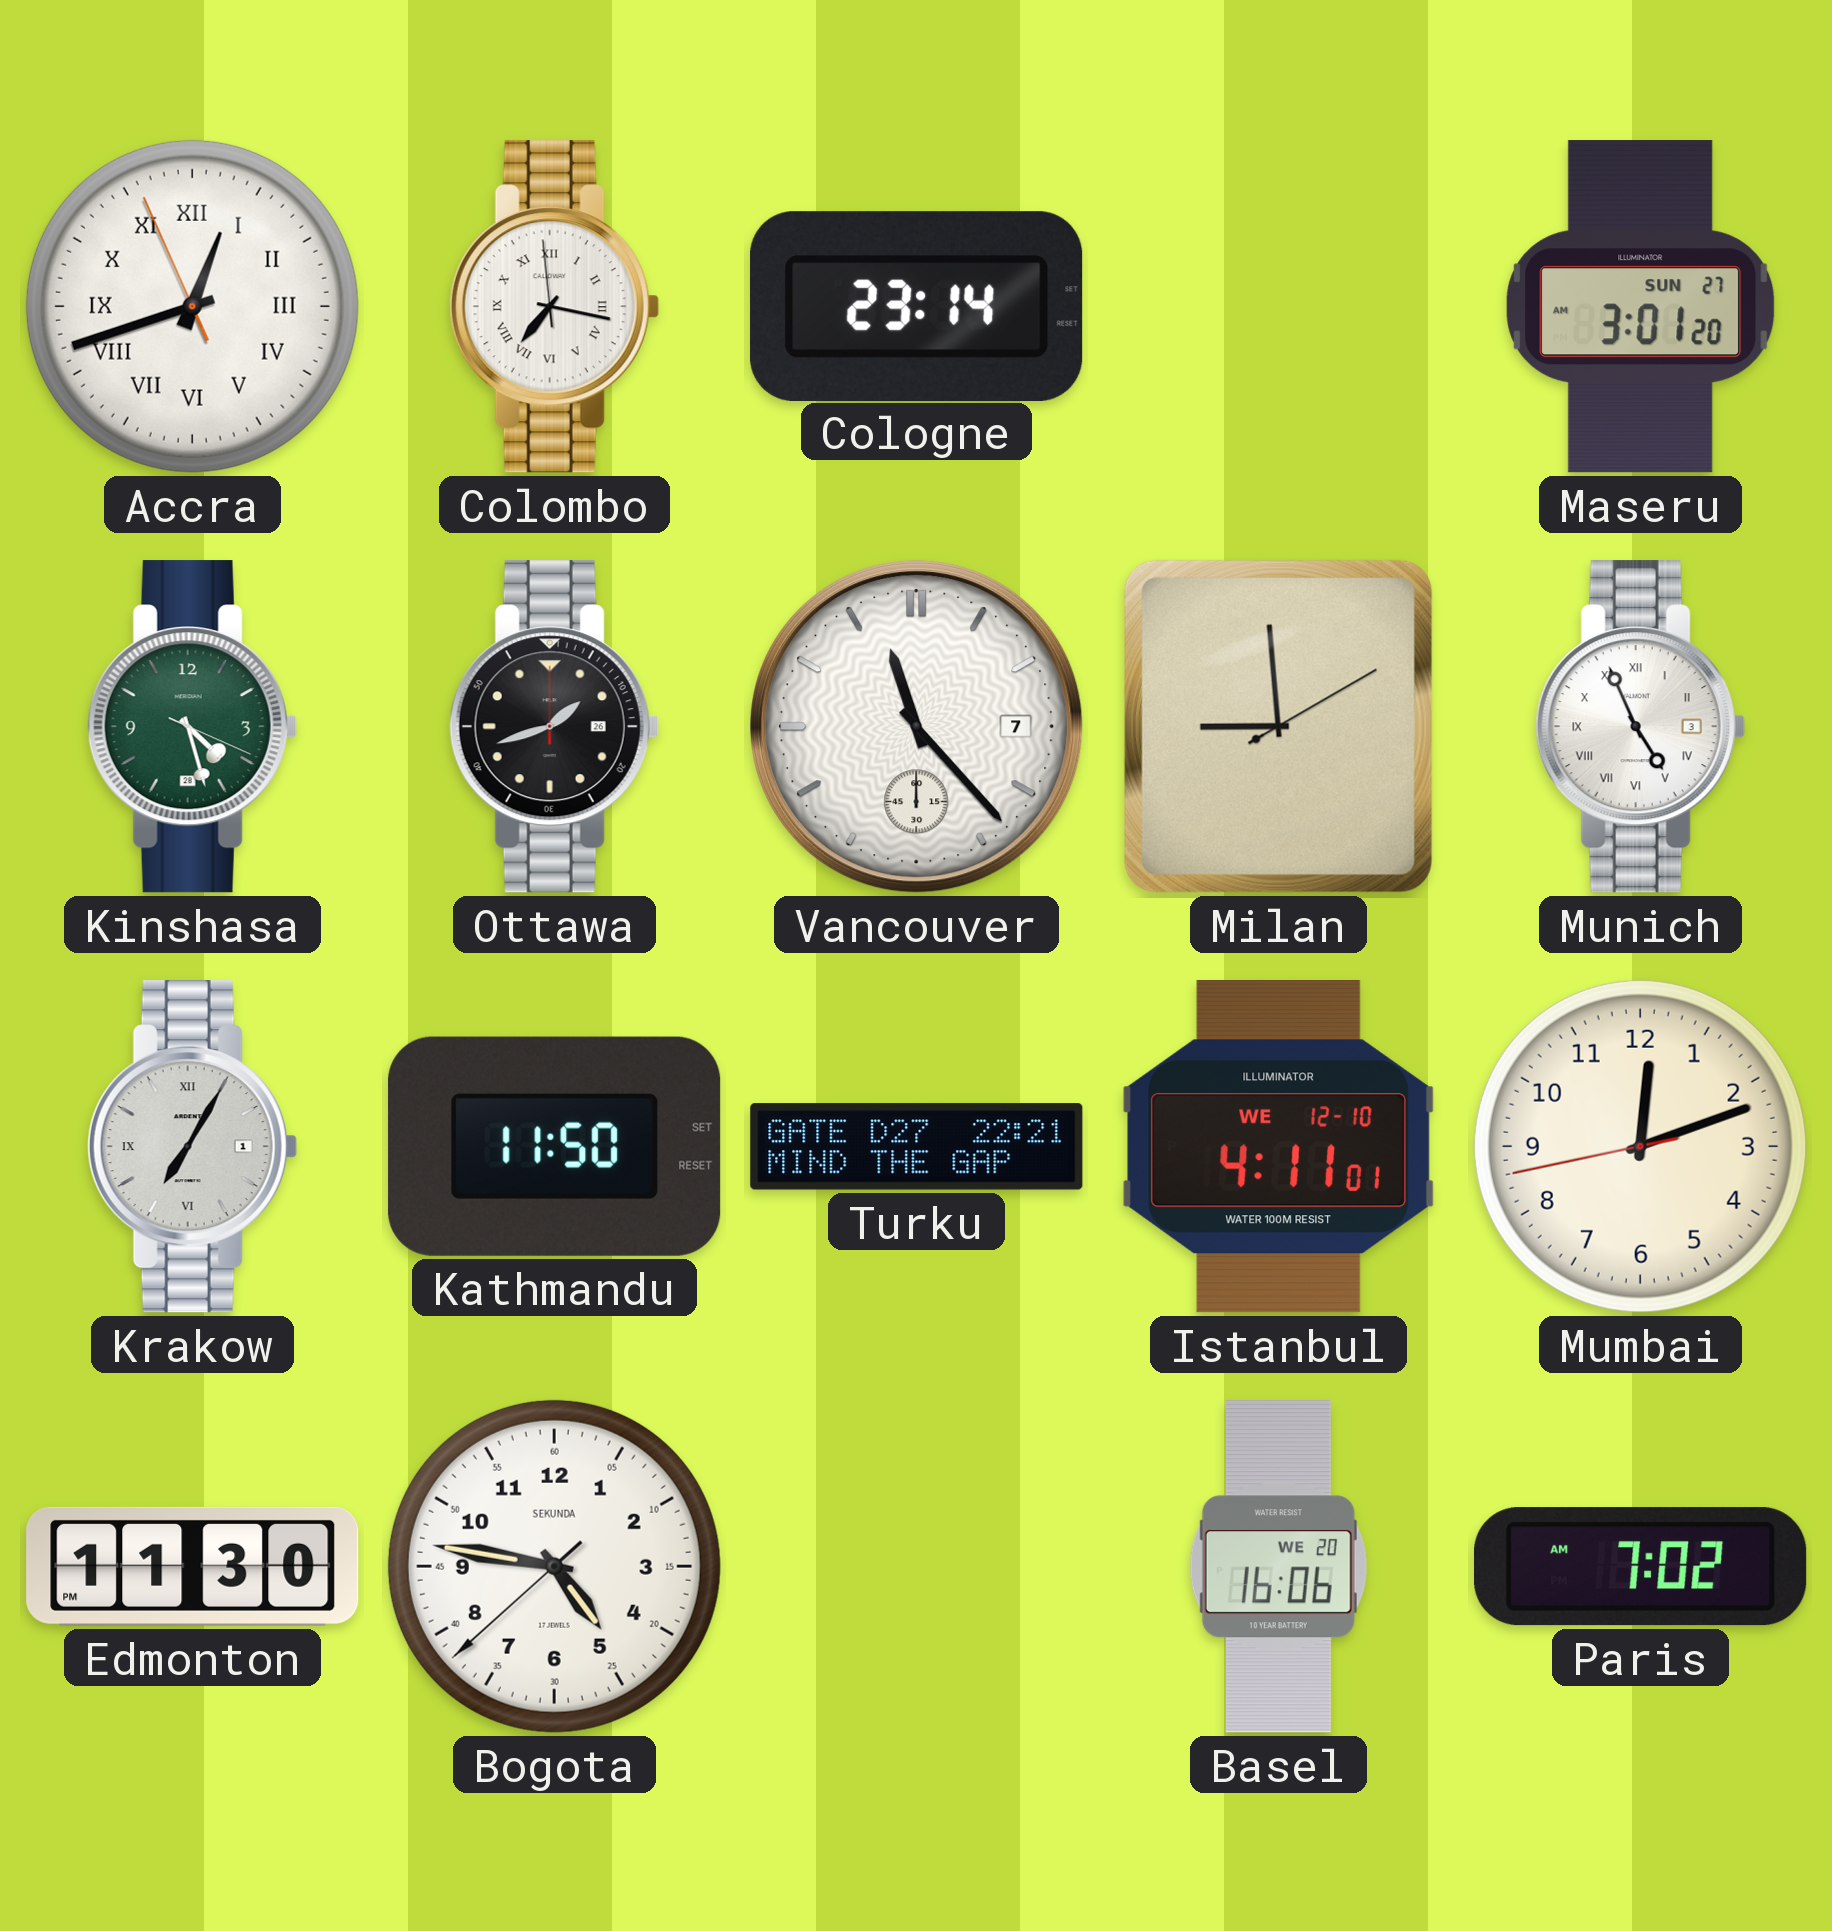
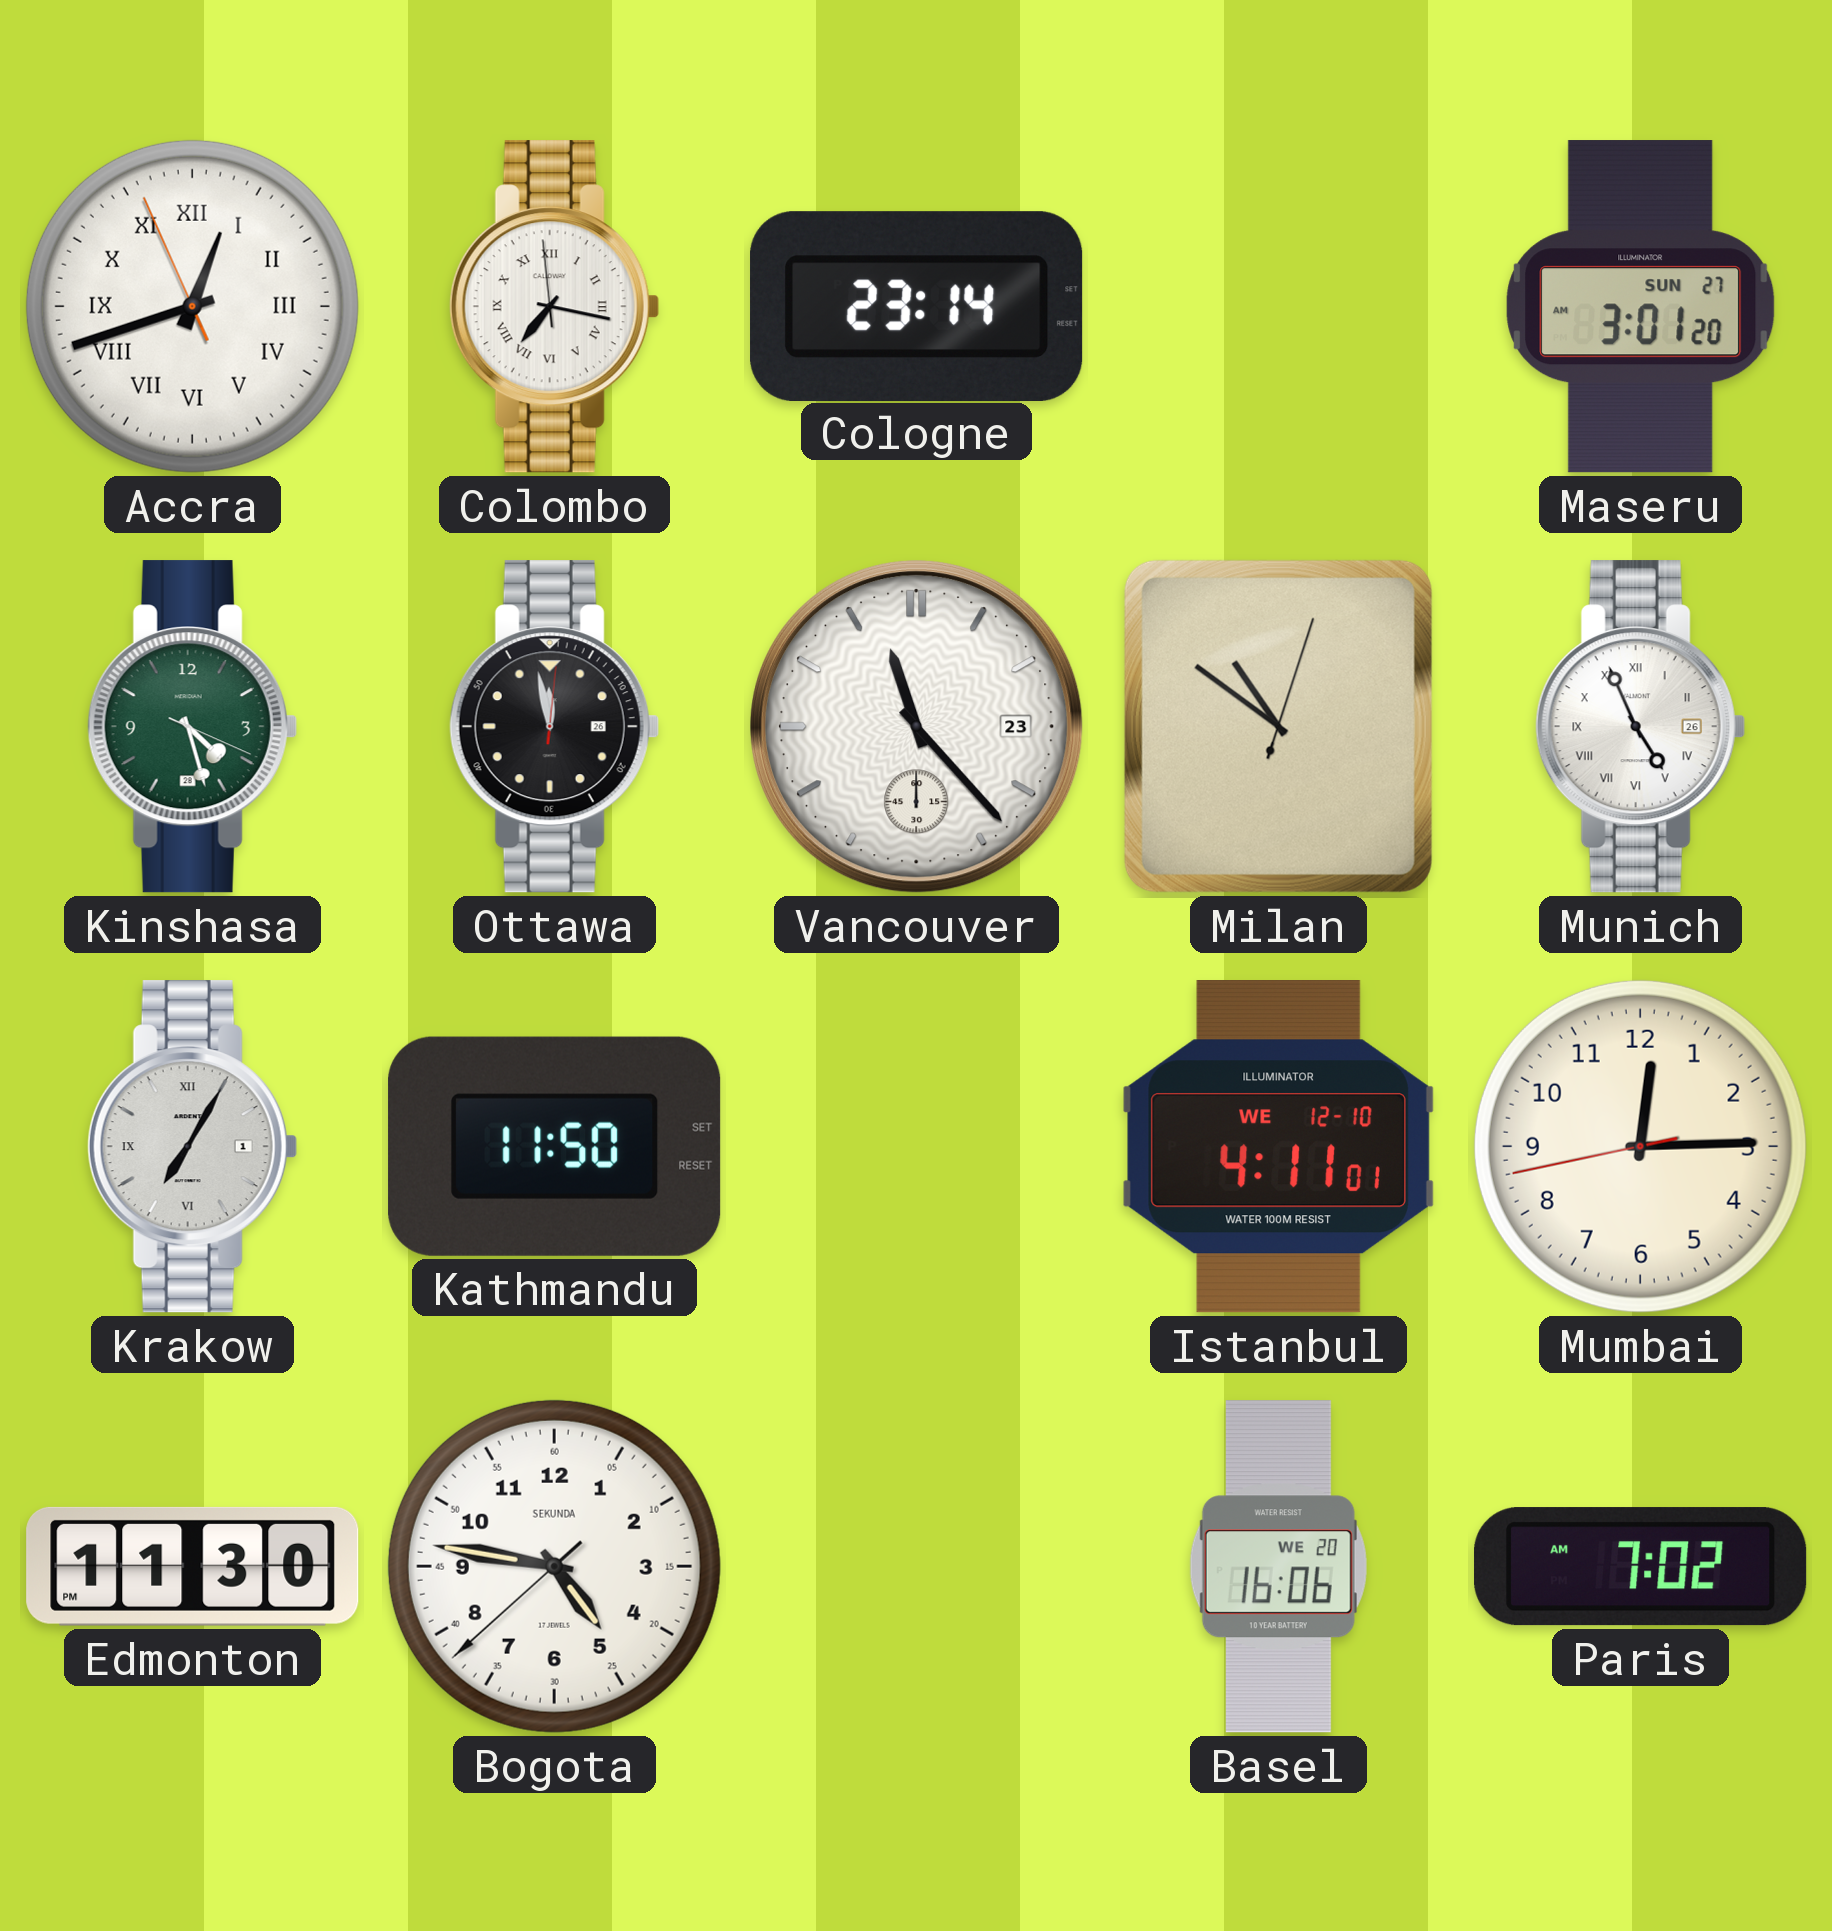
Ottawa: 1:42 -> 11:58
Vancouver date: 7 -> 23
Milan: 8:59 -> 10:51
Munich date: 3 -> 26
Turku: 22:21 -> none
Mumbai: 12:11 -> 12:14
